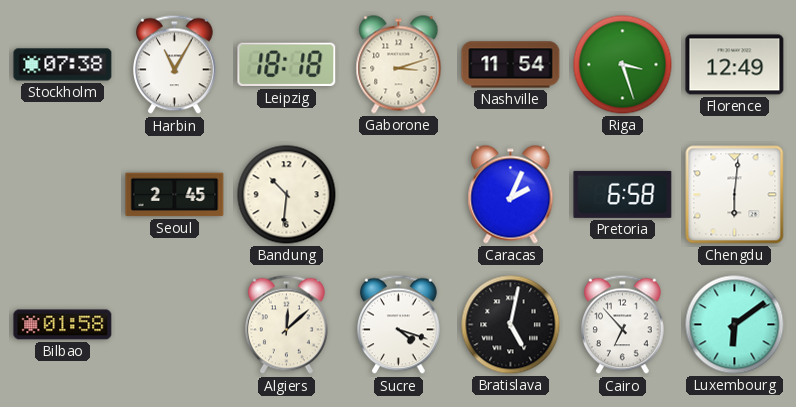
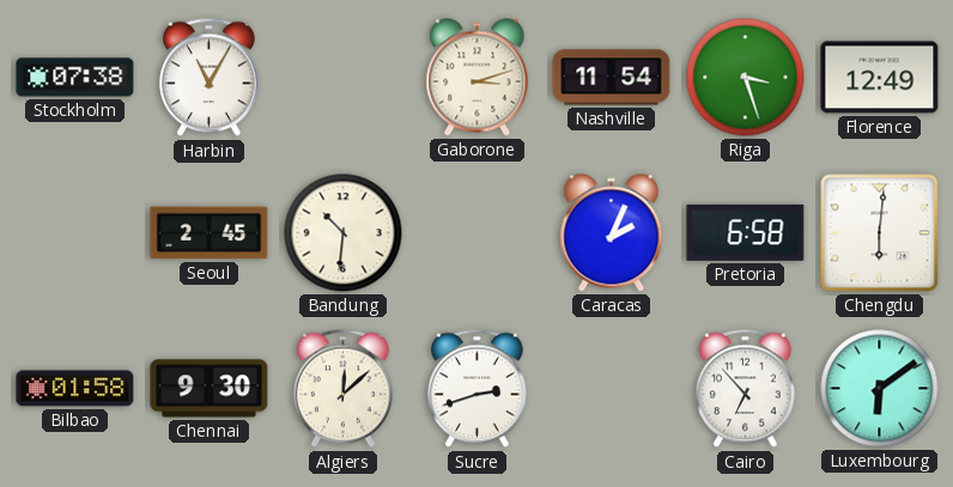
Leipzig: 18:18 -> none
Chennai: none -> 9:30
Sucre: 4:18 -> 2:42
Bratislava: 5:02 -> none
